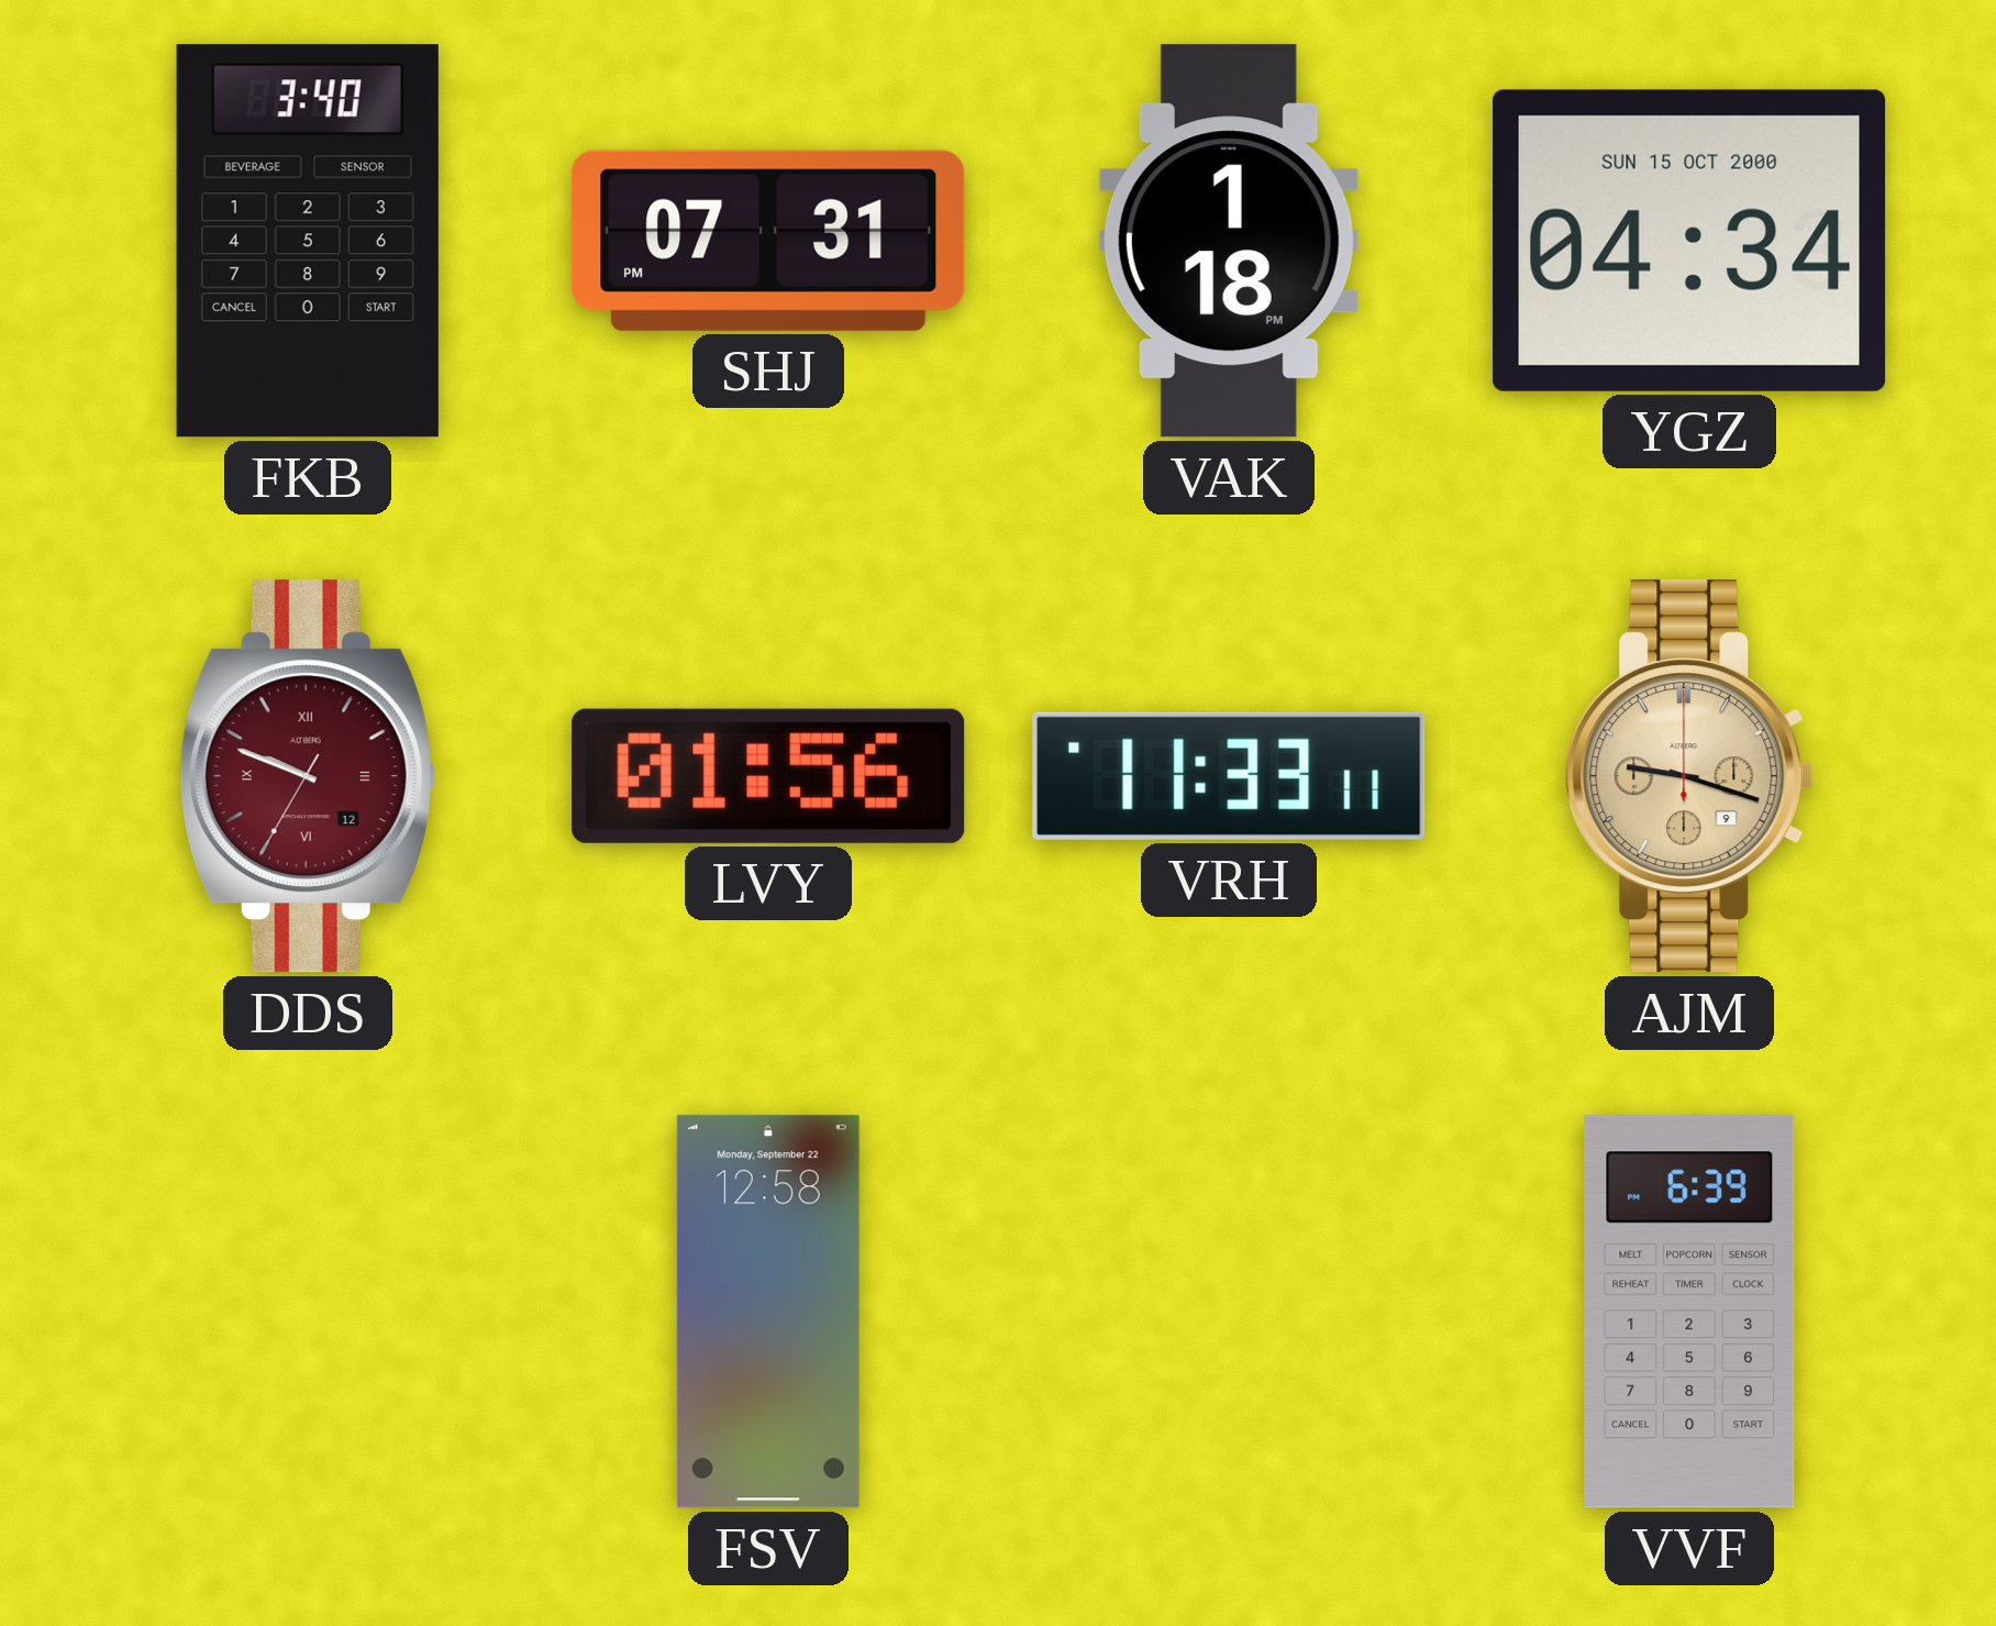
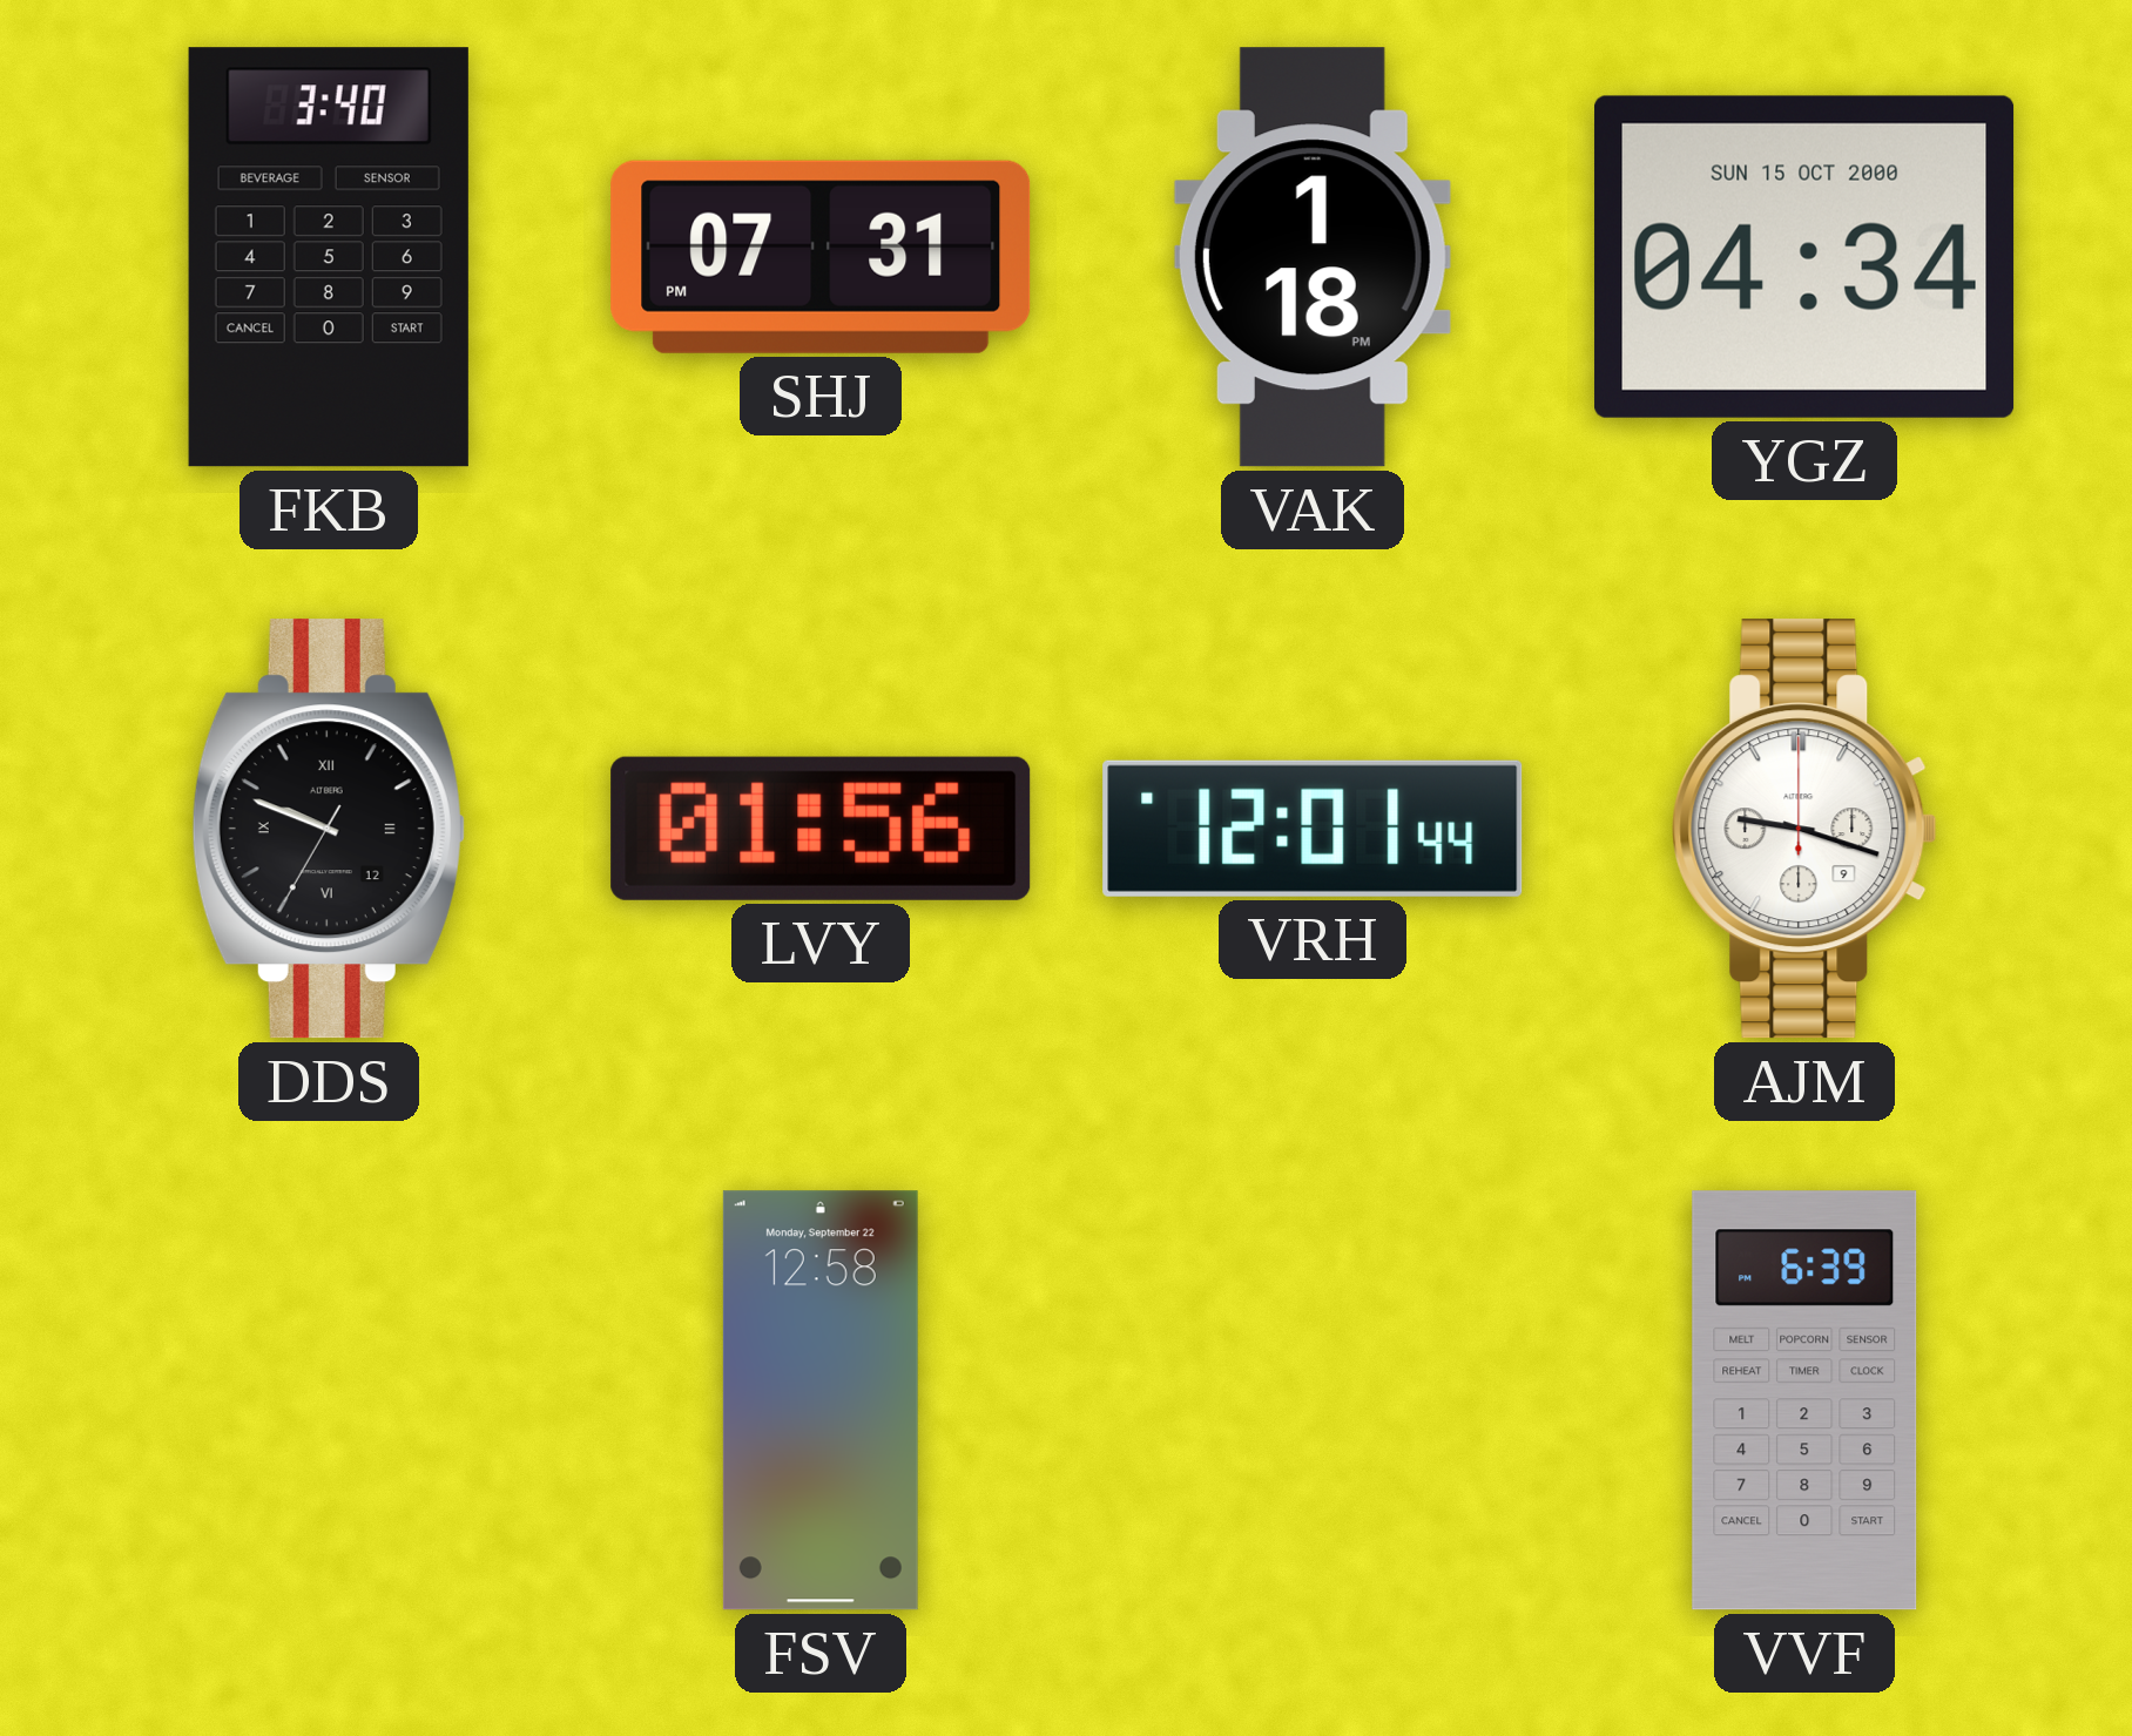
DDS dial: burgundy -> black
VRH: 11:33 -> 12:01
AJM dial: champagne -> white
